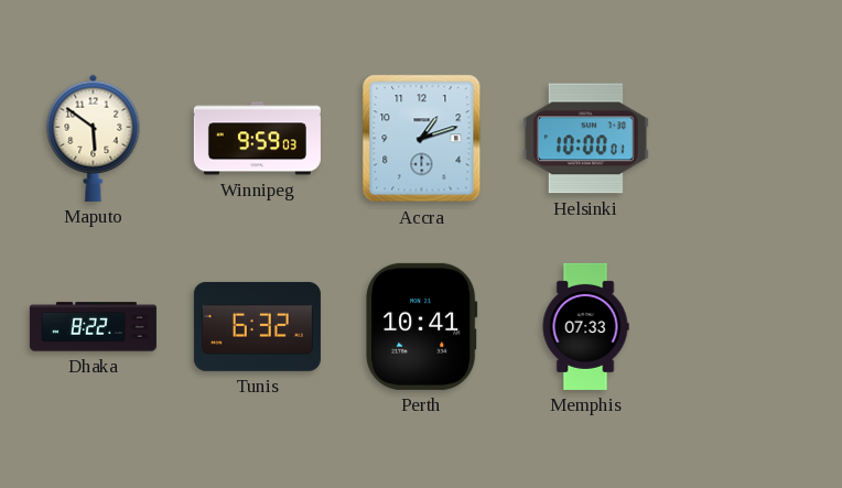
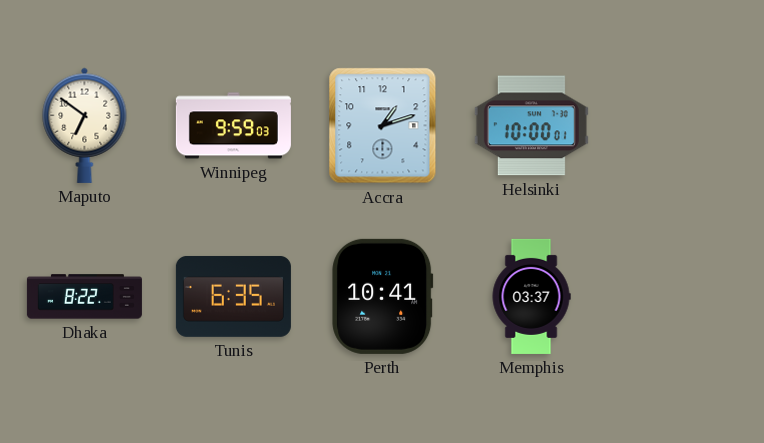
Maputo: 5:51 -> 6:51
Tunis: 6:32 -> 6:35
Memphis: 07:33 -> 03:37
